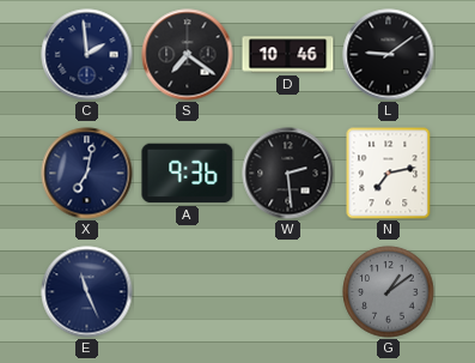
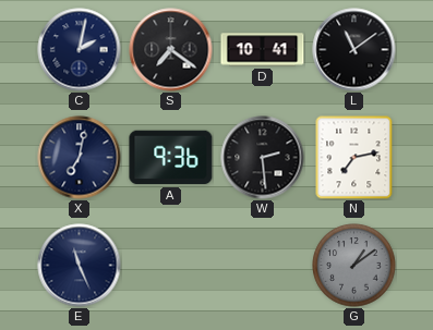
C: 1:59 -> 2:02
D: 10:46 -> 10:41
L: 9:09 -> 11:09
